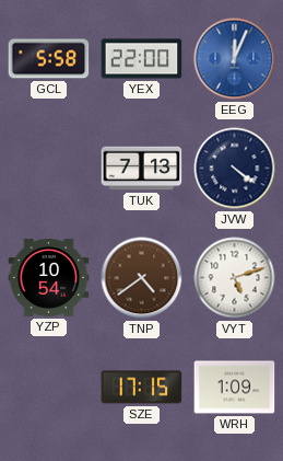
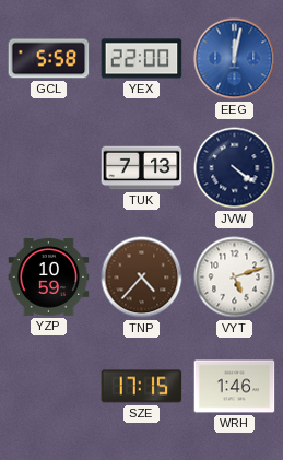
EEG: 12:04 -> 12:02
YZP: 10:54 -> 10:59
TNP: 4:39 -> 4:37
WRH: 1:09 -> 1:46
